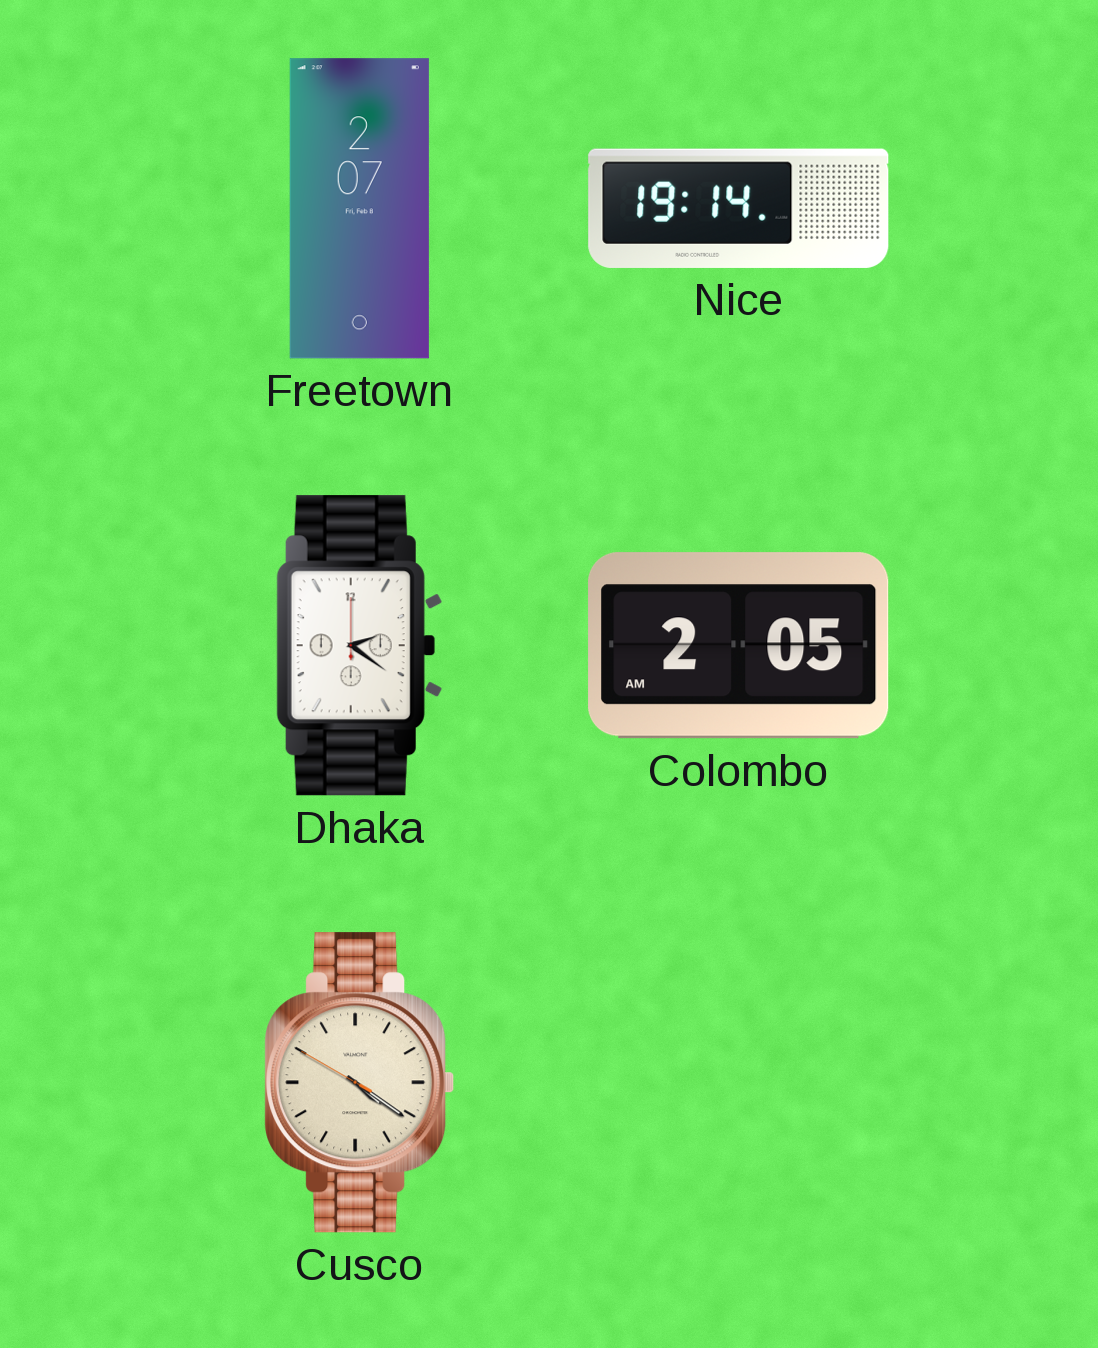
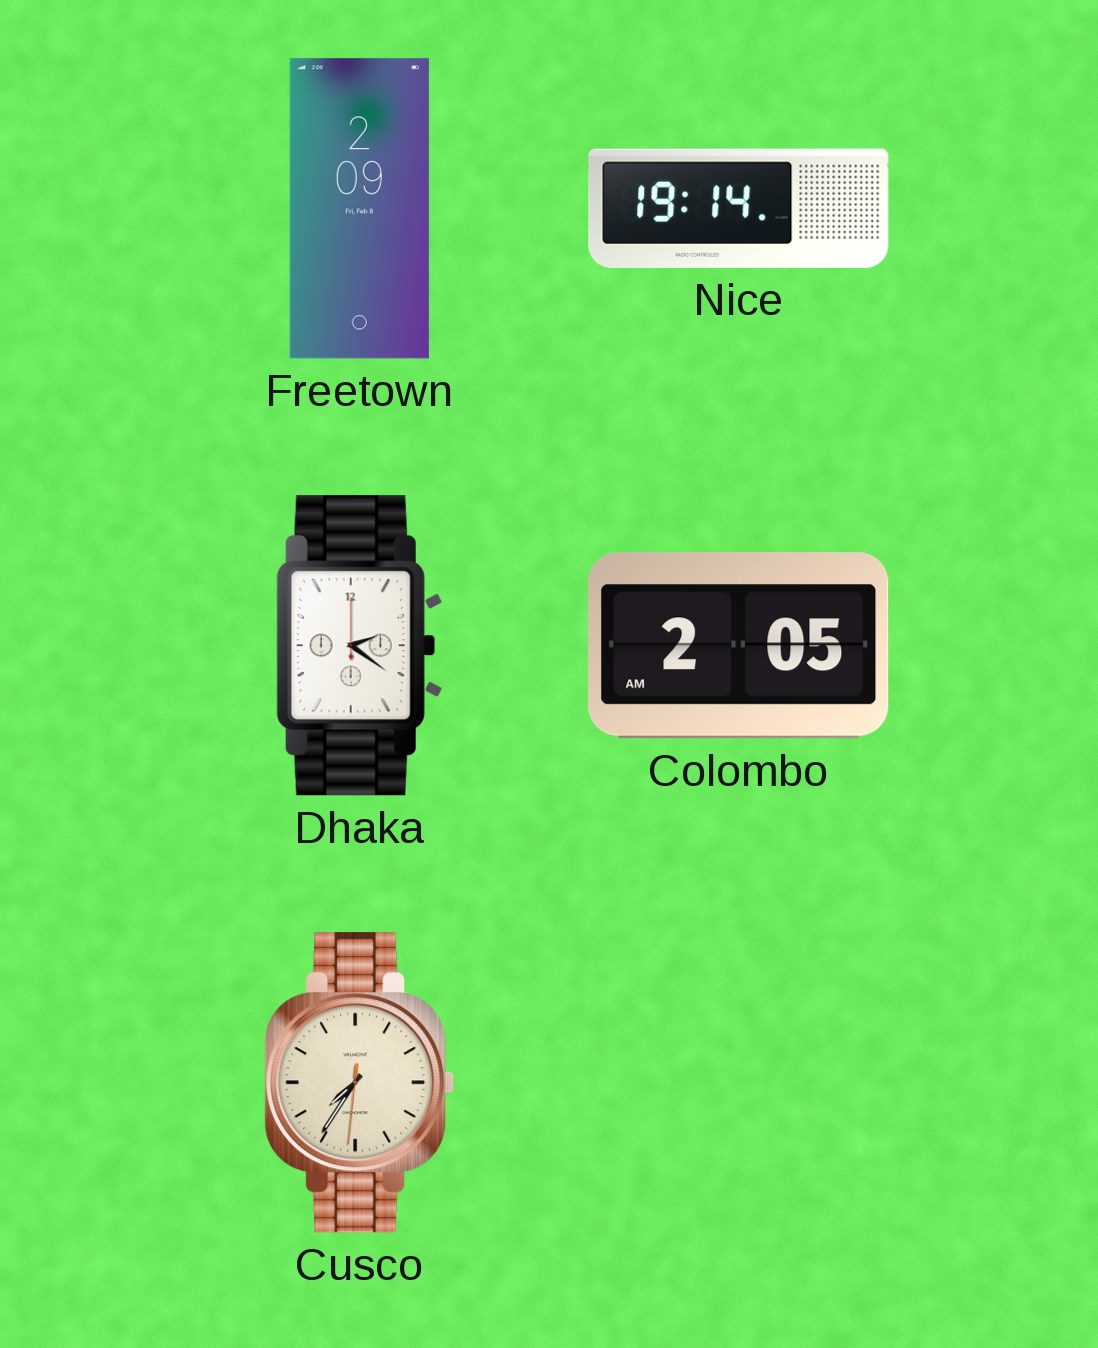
Freetown: 2:07 -> 2:09
Cusco: 4:20 -> 7:35
